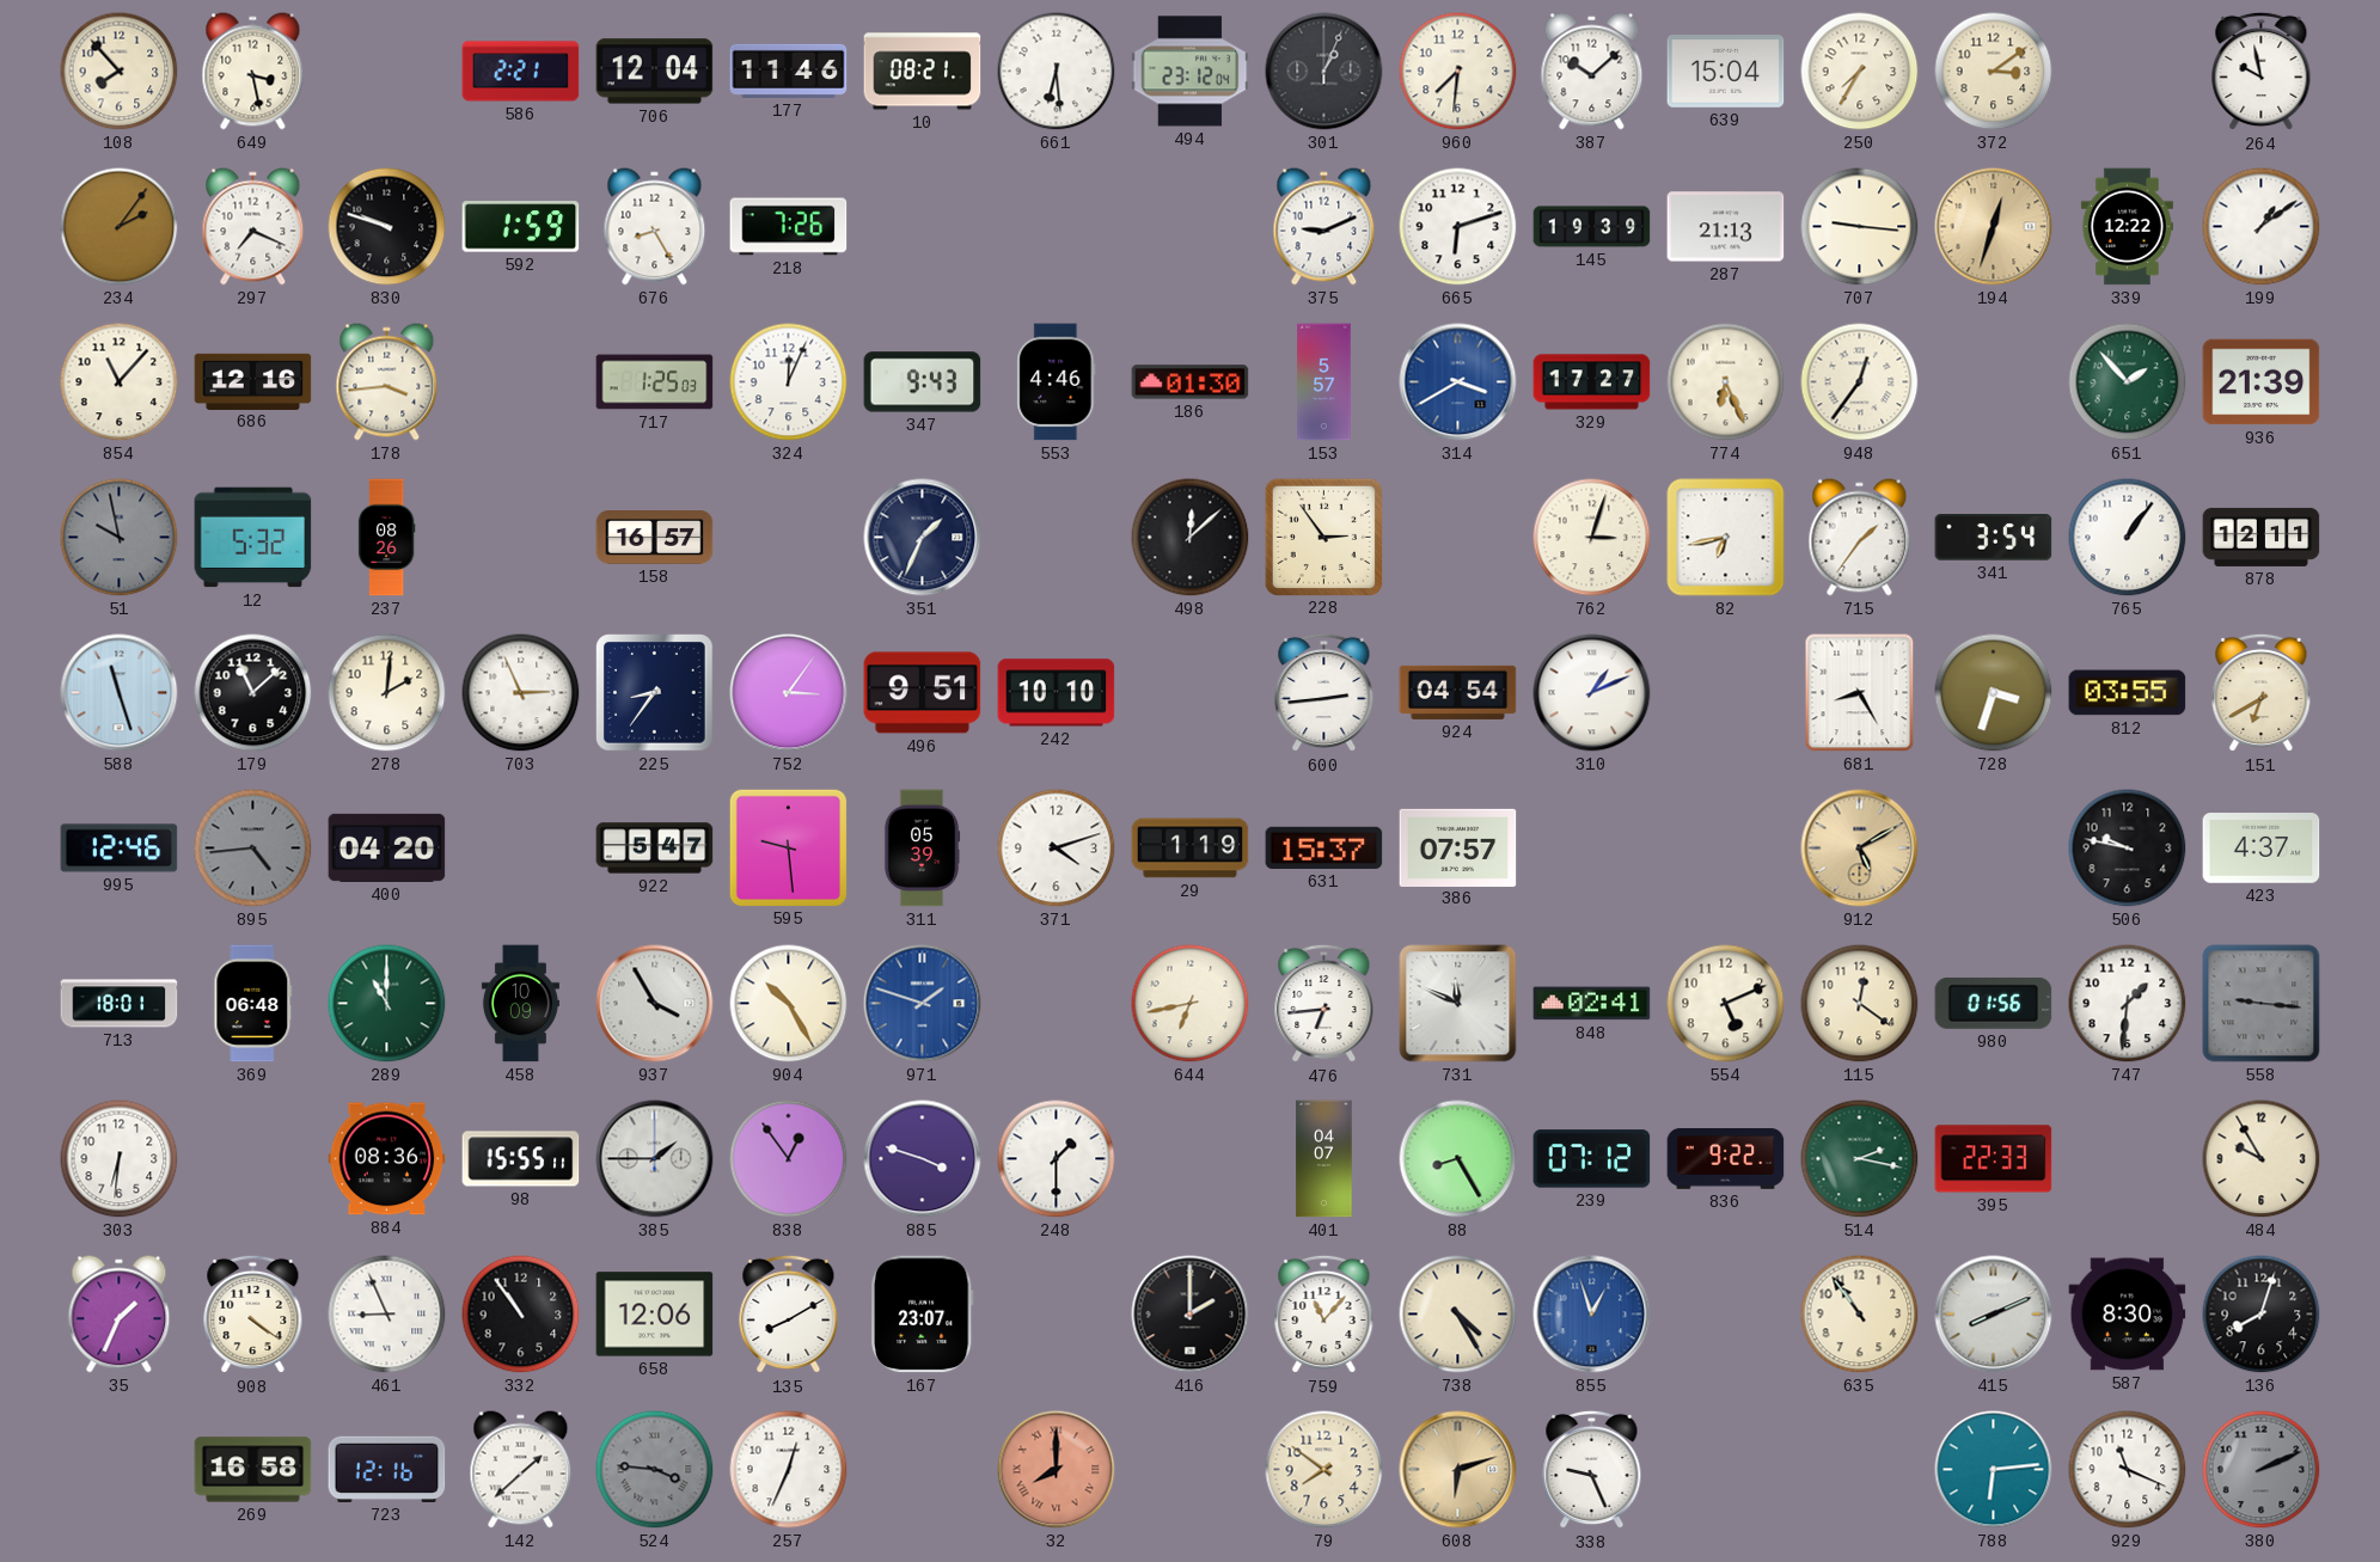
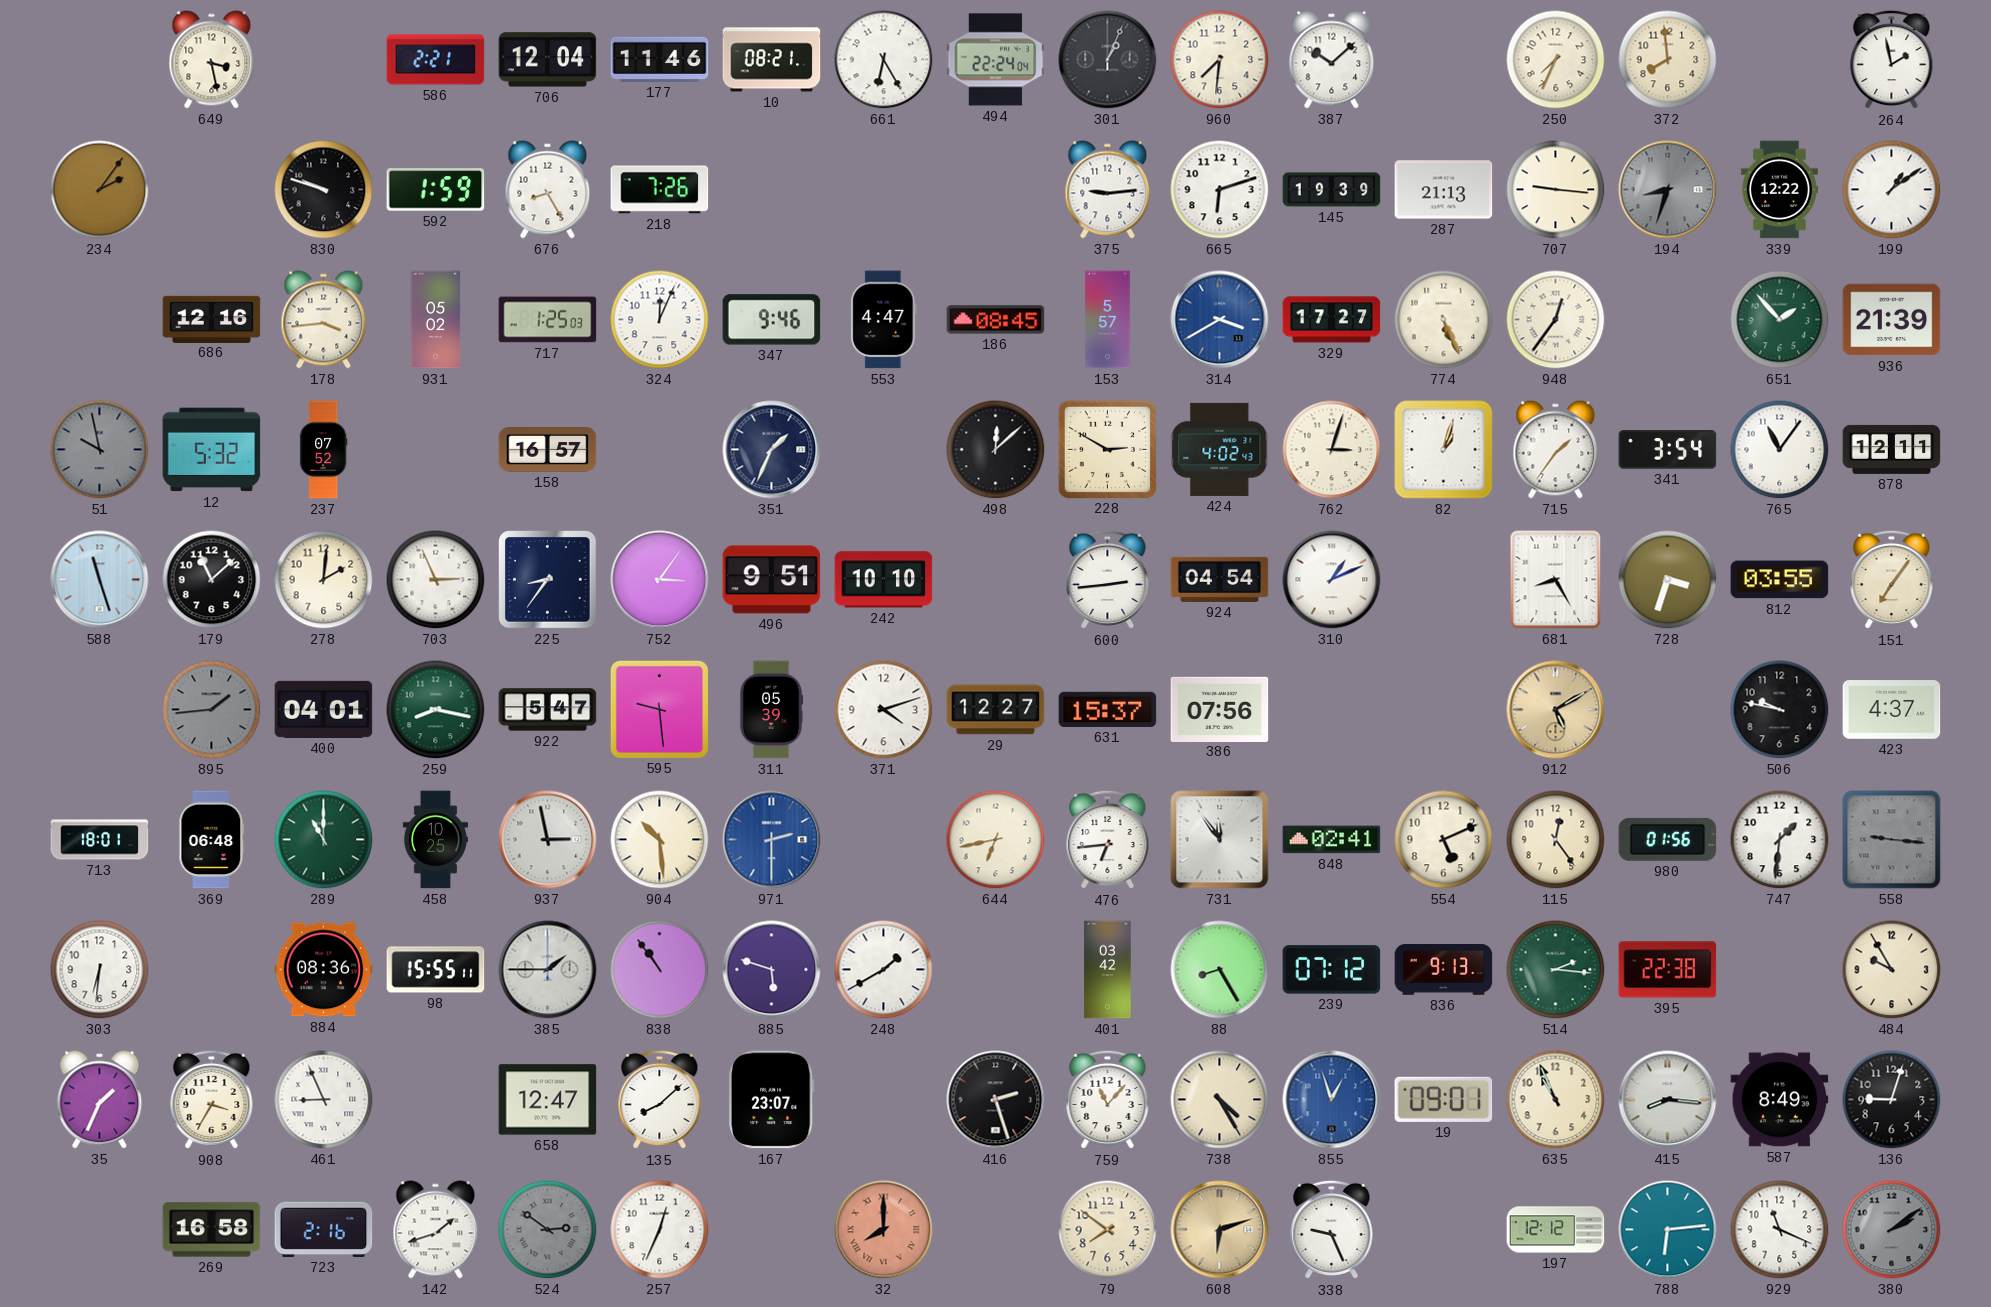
108: 7:53 -> none
661: 6:29 -> 6:25
494: 23:12 -> 22:24
639: 15:04 -> none
250: 7:35 -> 7:34
372: 3:09 -> 7:59
264: 9:58 -> 1:58
297: 7:19 -> none
375: 9:11 -> 9:14
194: 12:33 -> 8:33
194 dial: champagne -> grey
854: 11:07 -> none
931: none -> 05:02
347: 9:43 -> 9:46
553: 4:46 -> 4:47
186: 01:30 -> 08:45
774: 6:26 -> 5:26
237: 08:26 -> 07:52
228: 2:54 -> 2:50
424: none -> 4:02
82: 6:43 -> 1:03
765: 1:06 -> 11:06
151: 6:40 -> 7:06
995: 12:46 -> none
895: 4:44 -> 1:44
400: 04:20 -> 04:01
259: none -> 8:17
29: 1:19 -> 12:27
386: 07:57 -> 07:56
458: 10:09 -> 10:25
937: 3:55 -> 2:58
904: 10:25 -> 10:29
971: 1:48 -> 2:30
731: 11:49 -> 11:54
115: 12:21 -> 12:24
838: 12:54 -> 10:54
885: 3:48 -> 5:48
248: 1:30 -> 1:40
401: 04:07 -> 03:42
836: 9:22 -> 9:13
514: 2:17 -> 2:16
395: 22:33 -> 22:38
908: 4:21 -> 3:35
332: 10:54 -> none
658: 12:06 -> 12:47
135: 8:10 -> 8:08
416: 2:00 -> 2:27
19: none -> 09:01
635: 10:54 -> 10:56
415: 8:11 -> 8:16
587: 8:30 -> 8:49
136: 8:03 -> 9:03
723: 12:16 -> 2:16
142: 1:38 -> 1:42
524: 3:46 -> 2:51
197: none -> 12:12
380: 2:11 -> 2:09
